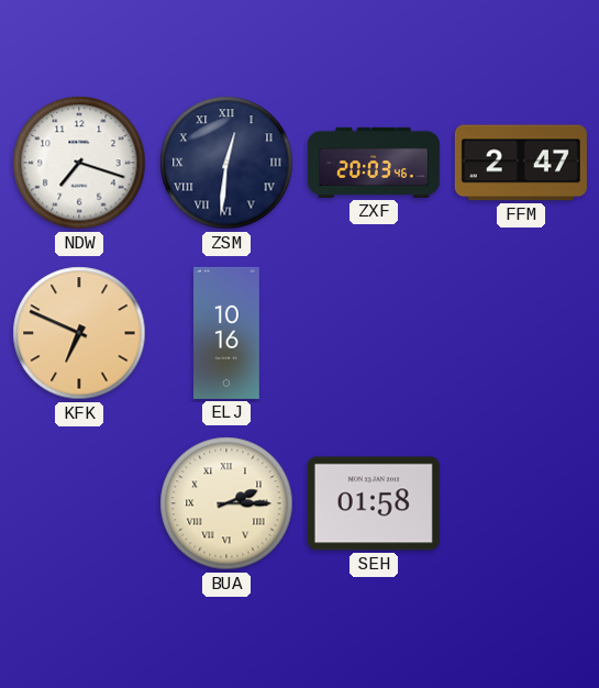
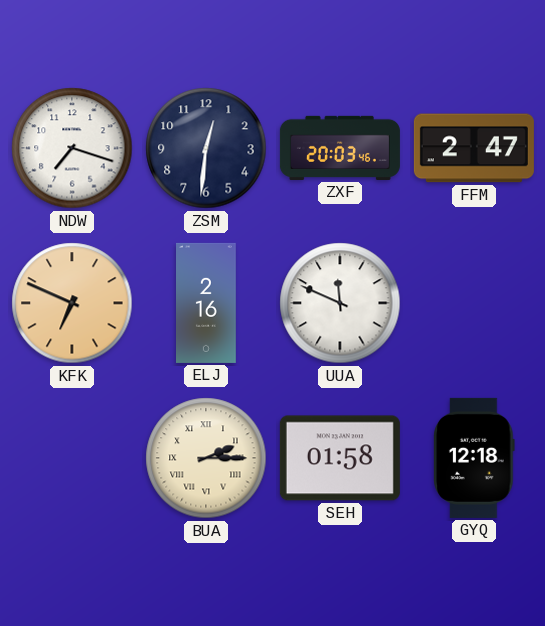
ZSM numerals: Roman -> Arabic
ELJ: 10:16 -> 2:16
UUA: none -> 11:49
GYQ: none -> 12:18
